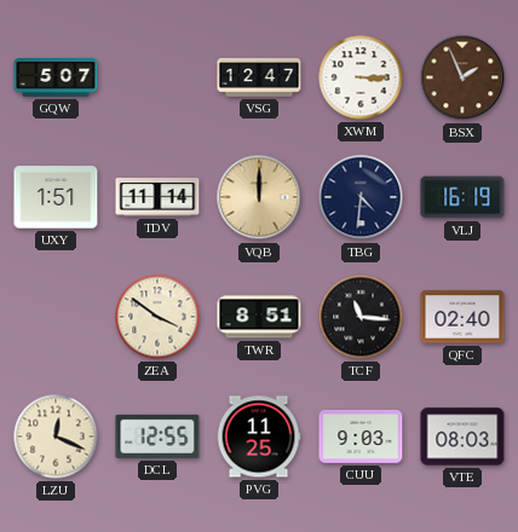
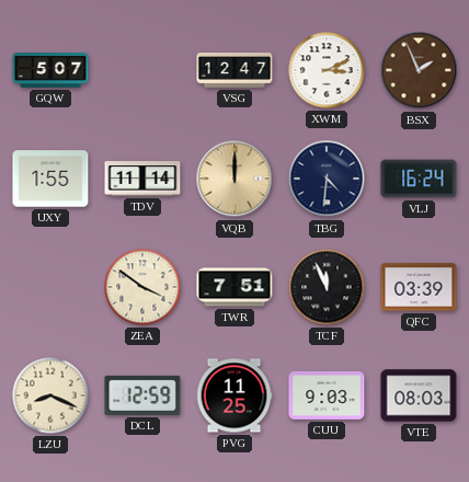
XWM: 3:15 -> 3:11
UXY: 1:51 -> 1:55
VLJ: 16:19 -> 16:24
TWR: 8:51 -> 7:51
TCF: 11:16 -> 11:56
QFC: 02:40 -> 03:39
LZU: 12:19 -> 8:19
DCL: 12:55 -> 12:59
